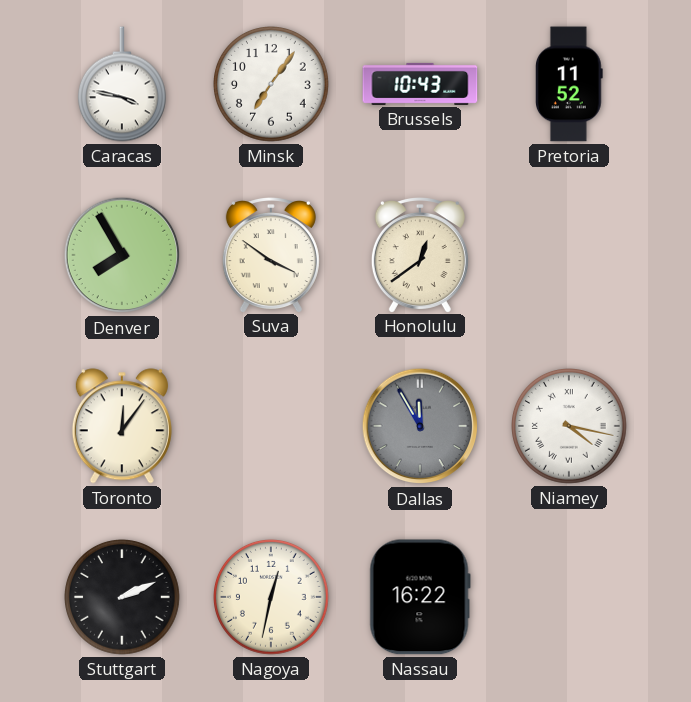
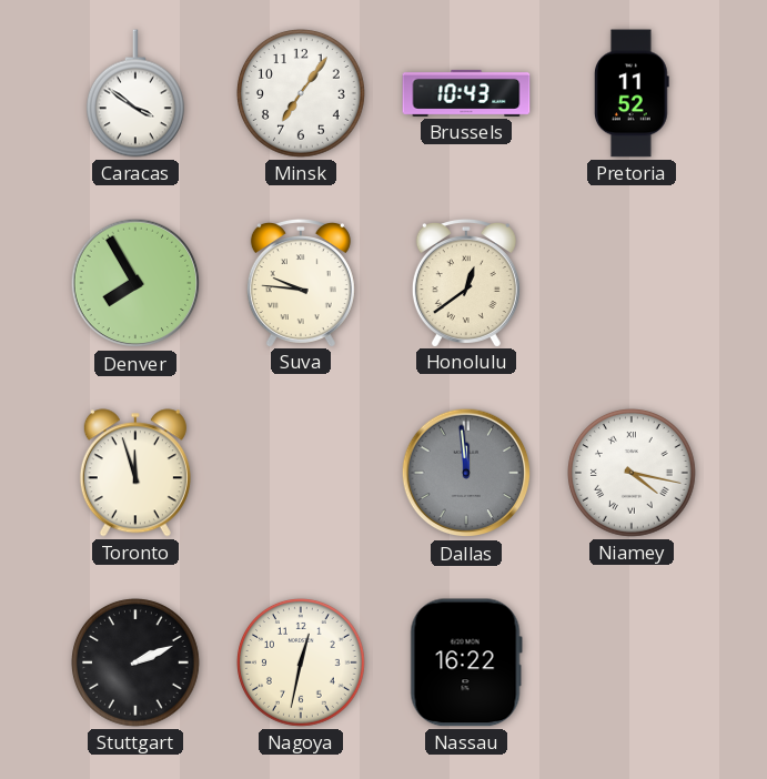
Caracas: 3:47 -> 3:51
Suva: 3:51 -> 9:46
Toronto: 12:06 -> 11:57
Dallas: 11:55 -> 11:59
